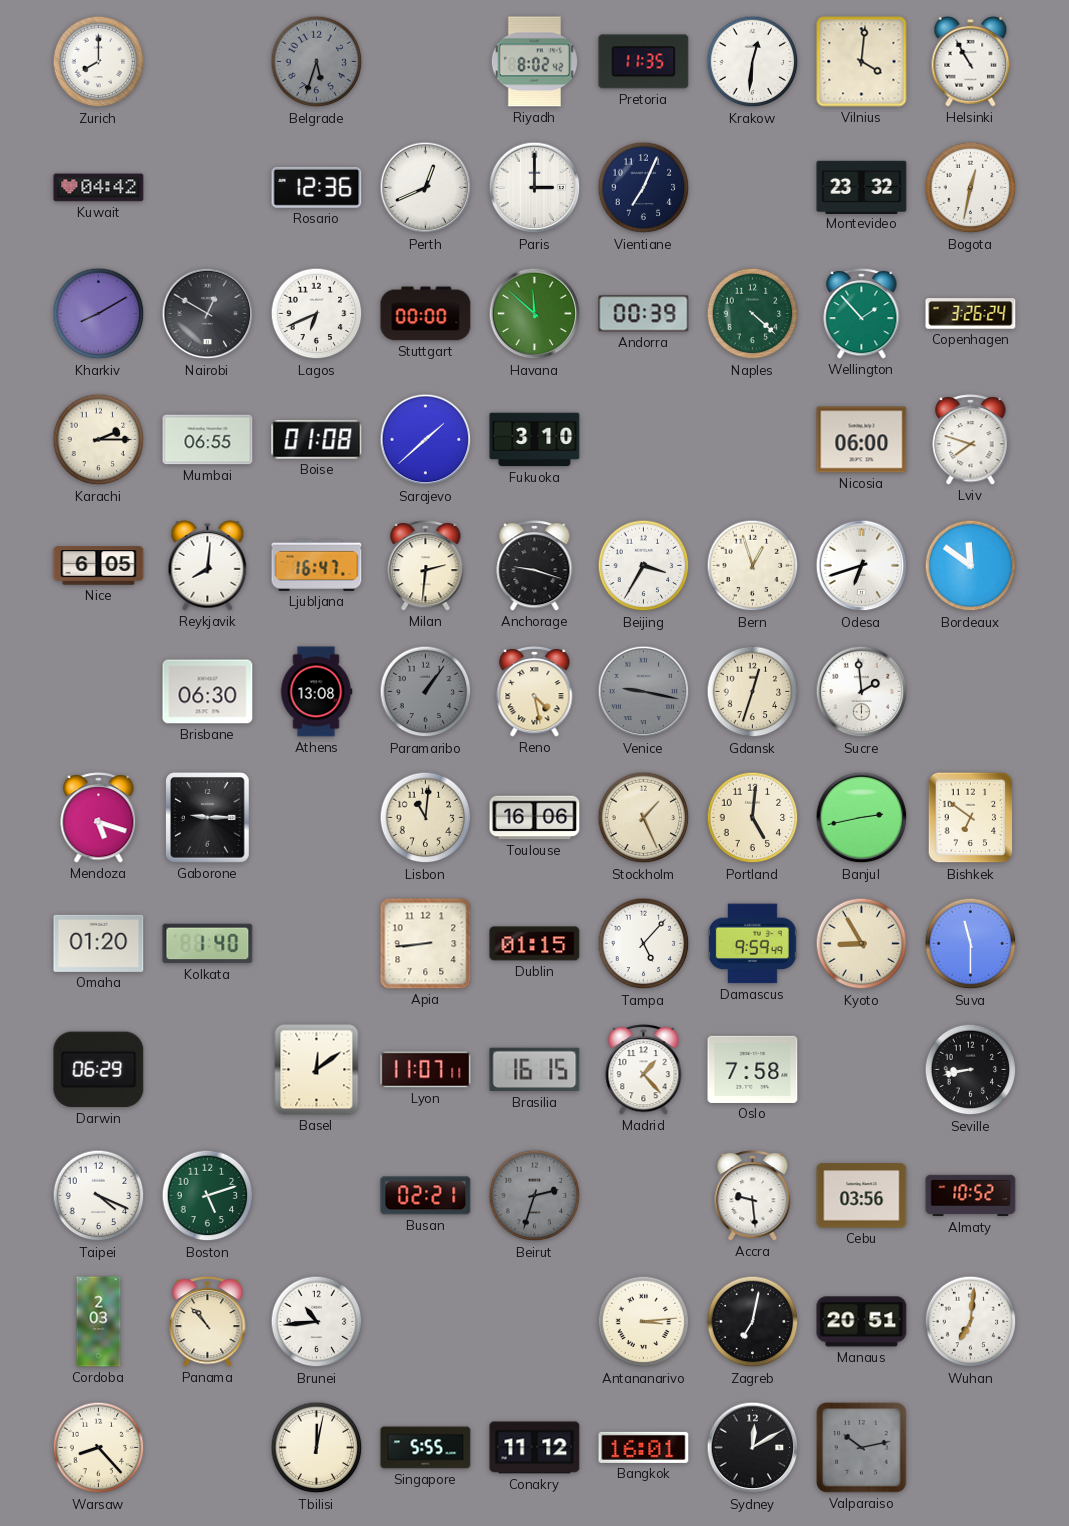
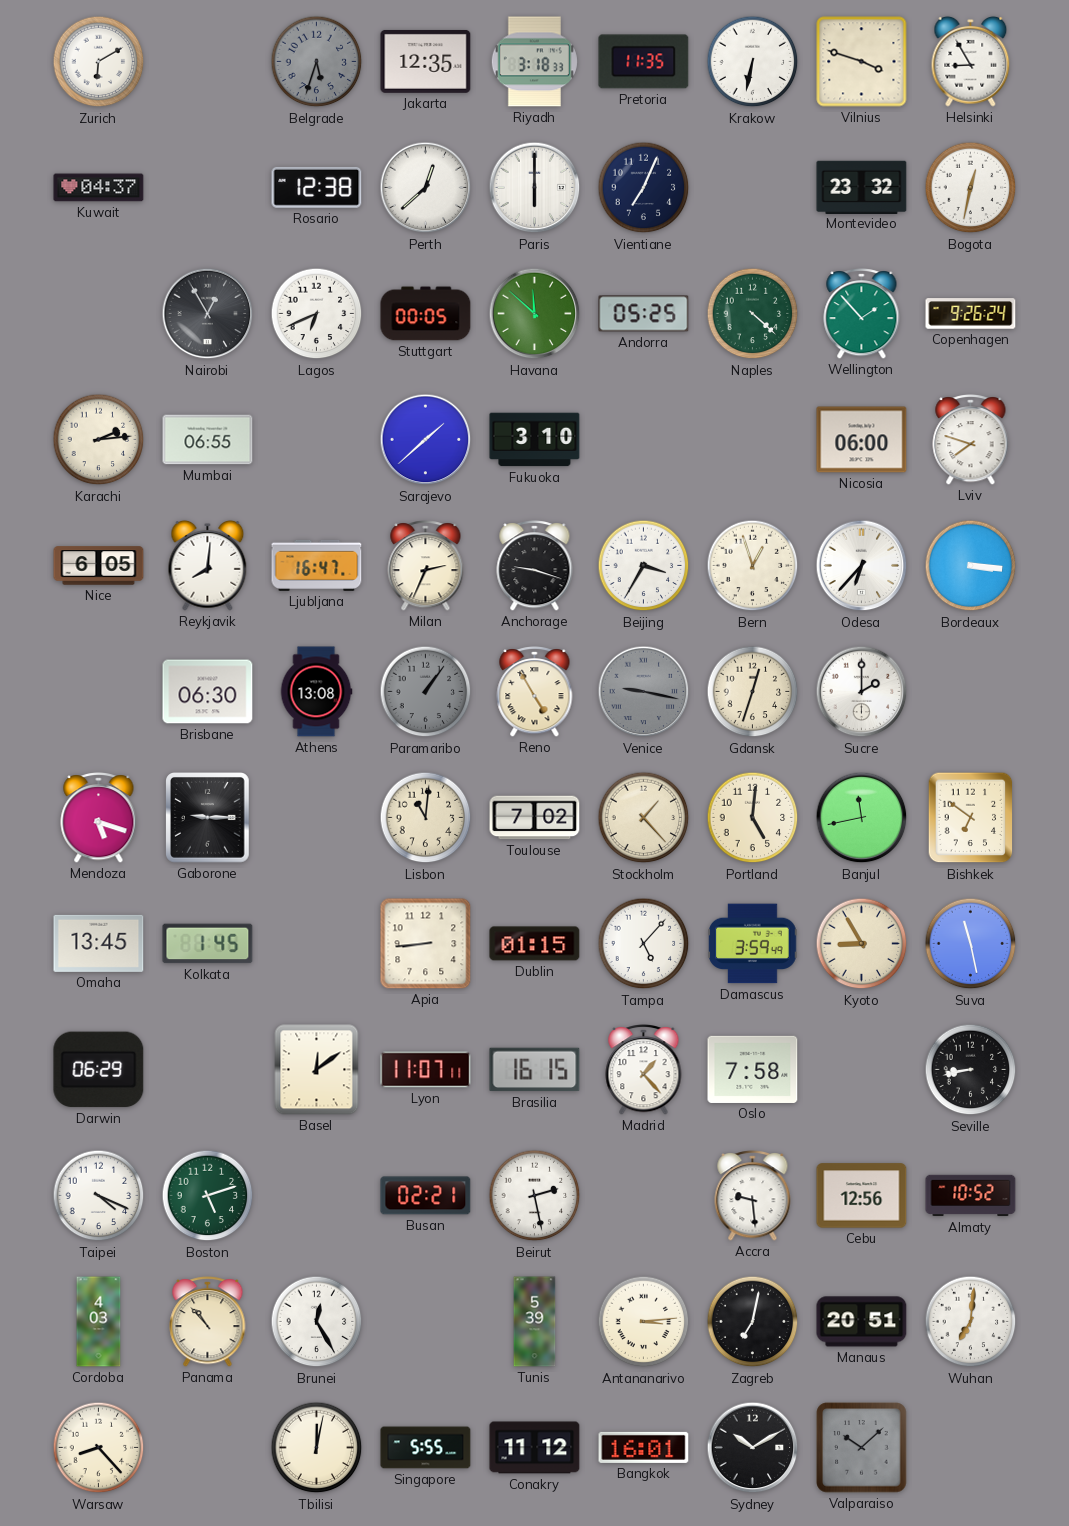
Zurich: 8:00 -> 6:10
Jakarta: none -> 12:35
Riyadh: 8:02 -> 3:18
Krakow: 12:31 -> 6:32
Vilnius: 4:01 -> 3:48
Helsinki: 10:55 -> 8:55
Kuwait: 04:42 -> 04:37
Rosario: 12:36 -> 12:38
Perth: 12:41 -> 12:38
Paris: 3:00 -> 6:00
Kharkiv: 8:10 -> none
Nairobi: 12:50 -> 12:55
Stuttgart: 00:00 -> 00:05
Andorra: 00:39 -> 05:25
Copenhagen: 3:26 -> 9:26
Karachi: 2:15 -> 2:14
Boise: 01:08 -> none
Milan: 2:31 -> 2:34
Odesa: 6:42 -> 6:37
Bordeaux: 11:51 -> 3:16
Reno: 4:28 -> 4:55
Sucre: 1:59 -> 2:00
Toulouse: 16:06 -> 7:02
Stockholm: 1:26 -> 1:23
Banjul: 2:43 -> 11:43
Omaha: 01:20 -> 13:45
Kolkata: 1:40 -> 1:45
Damascus: 9:59 -> 3:59
Suva: 11:30 -> 11:28
Beirut: 2:33 -> 2:28
Beirut dial: grey -> white
Cebu: 03:56 -> 12:56
Cordoba: 2:03 -> 4:03
Brunei: 10:44 -> 12:25
Tunis: none -> 5:39
Sydney: 12:10 -> 10:10
Valparaiso: 10:13 -> 10:08
